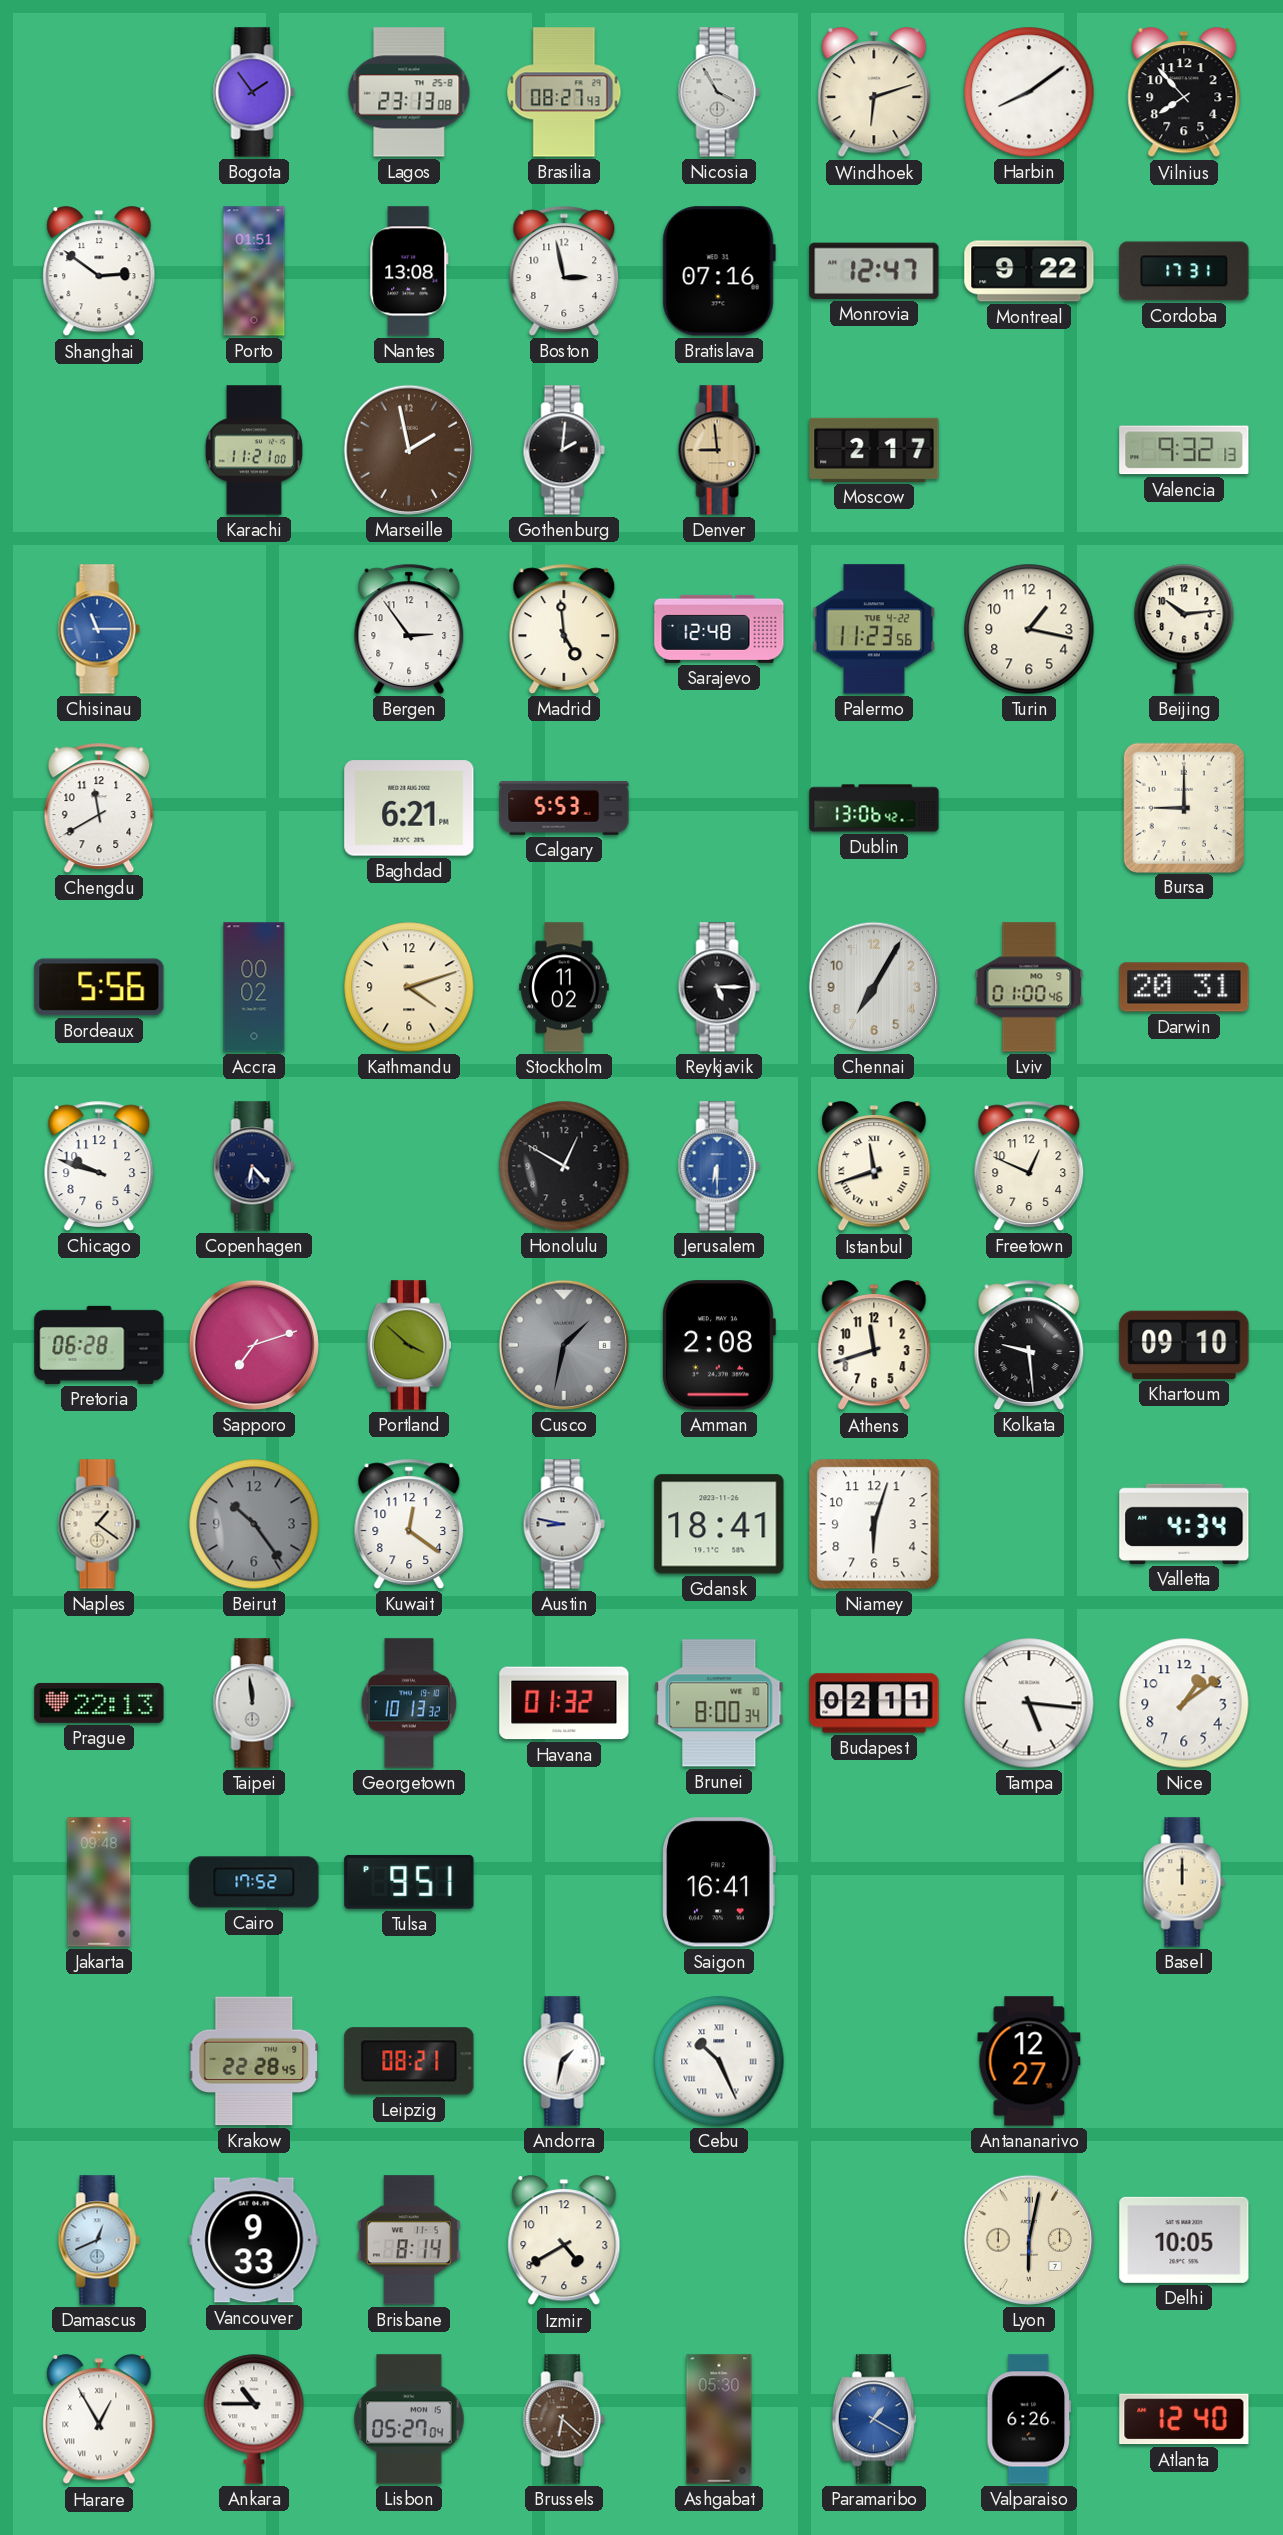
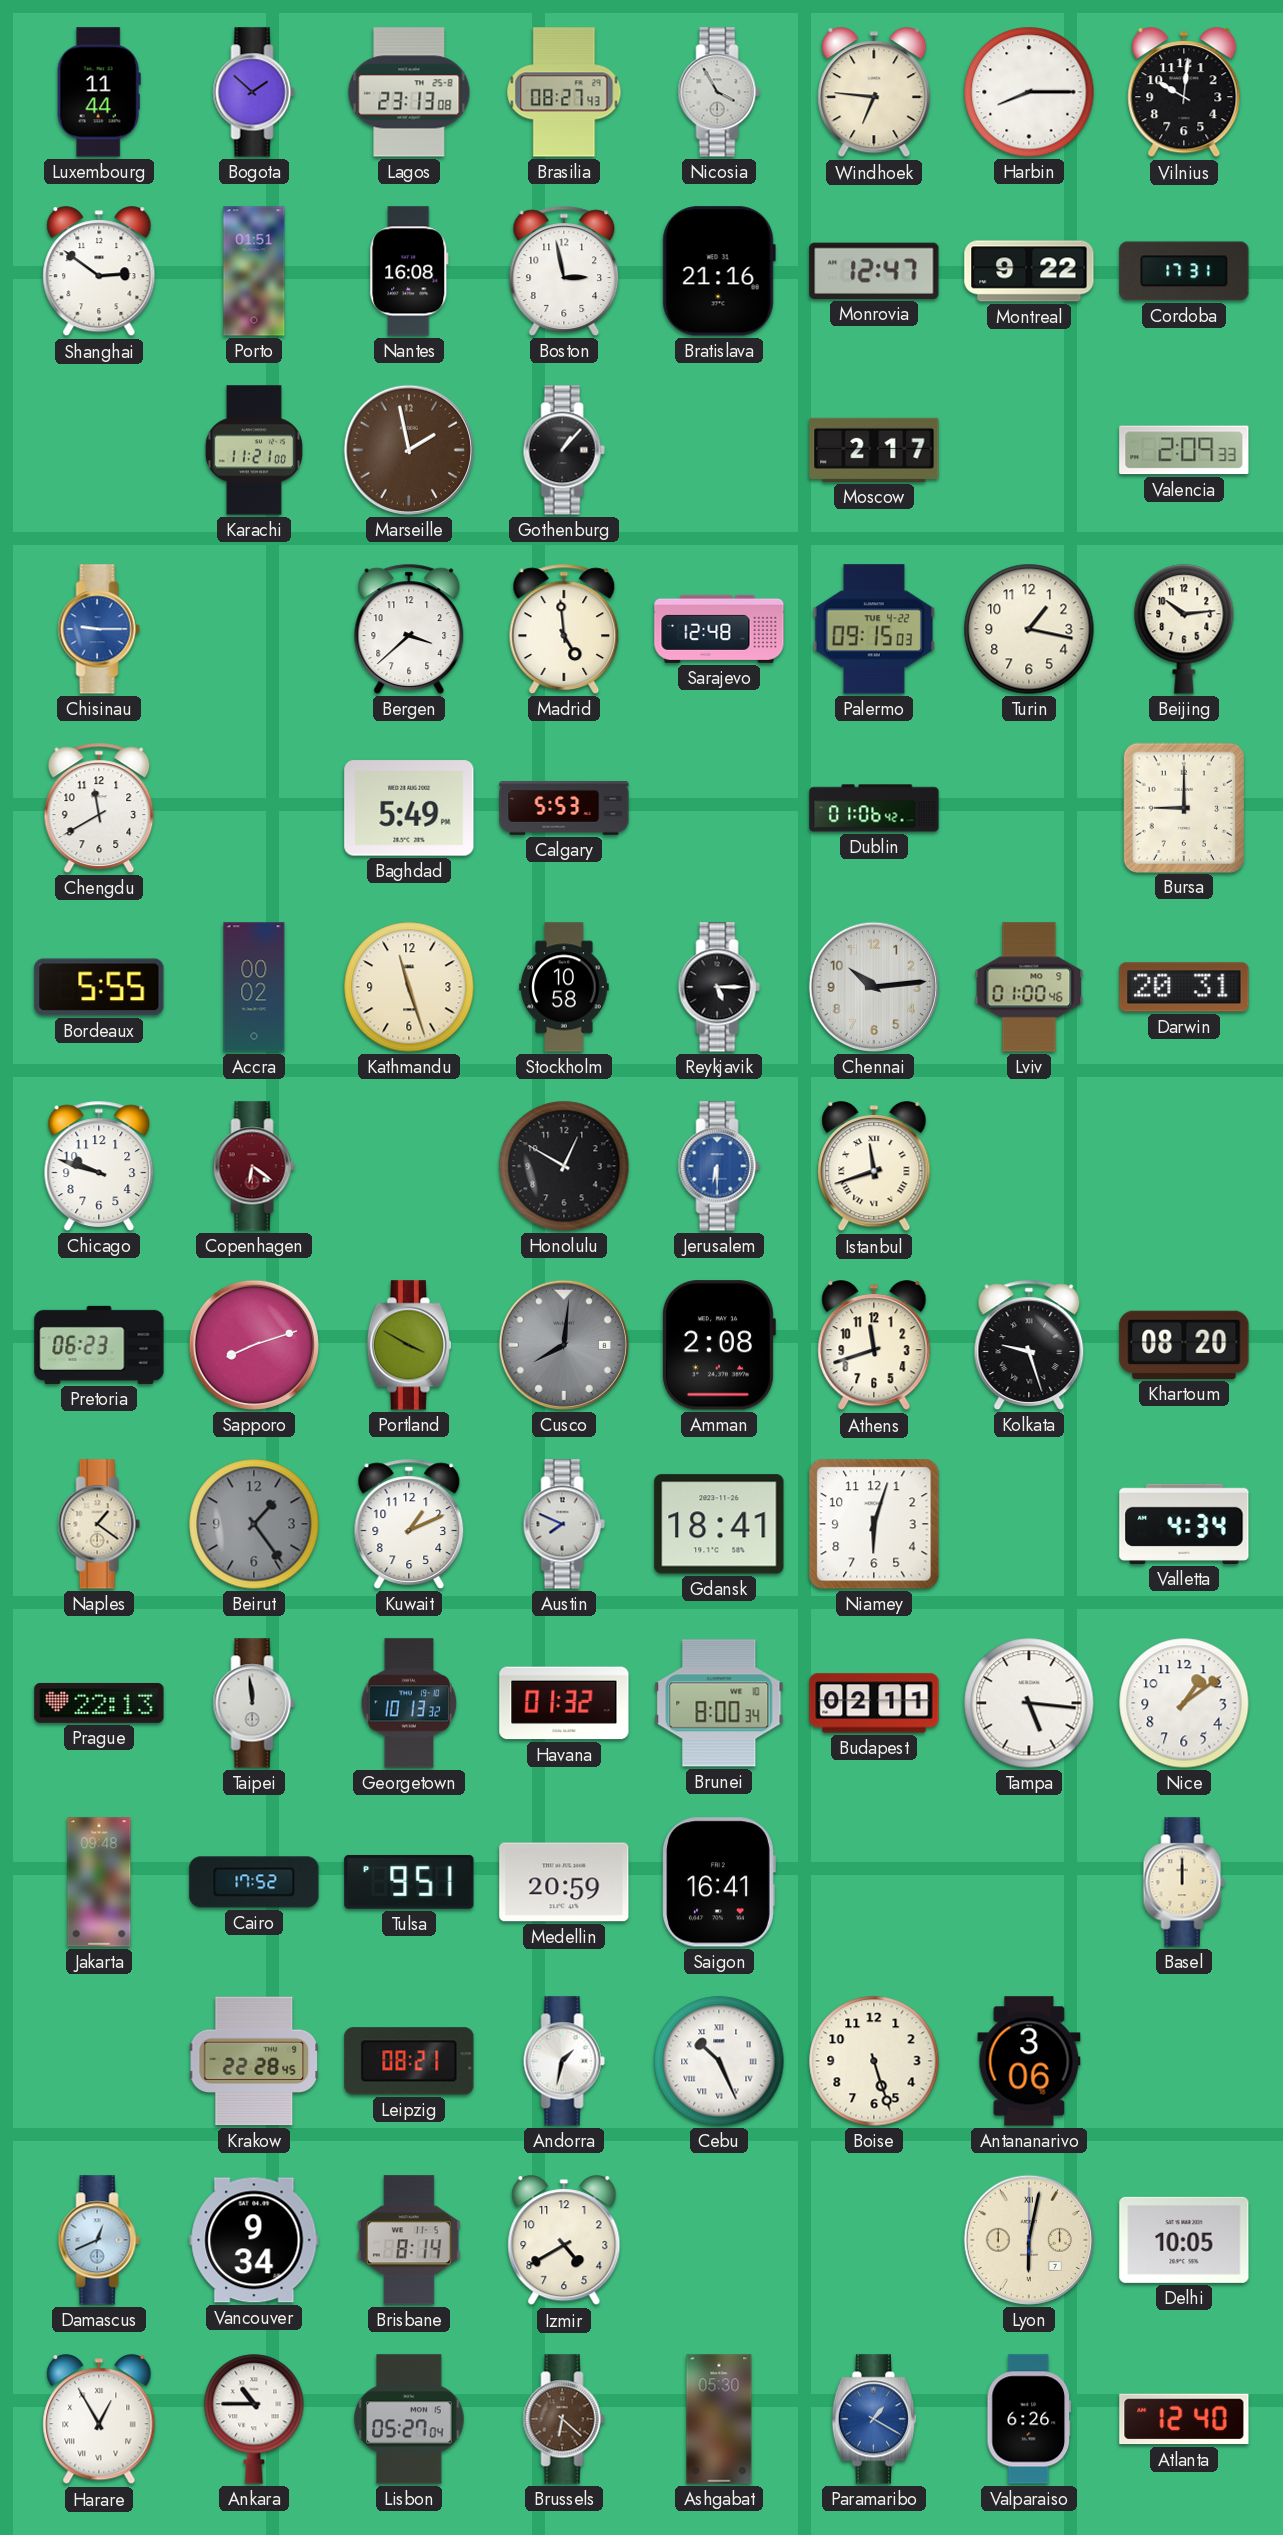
Luxembourg: none -> 11:44
Bogota: 1:54 -> 1:52
Windhoek: 6:12 -> 6:46
Harbin: 8:09 -> 8:15
Vilnius: 7:53 -> 10:01
Nantes: 13:08 -> 16:08
Bratislava: 07:16 -> 21:16
Gothenburg: 2:01 -> 1:07
Denver: 8:59 -> none
Valencia: 9:32 -> 2:09
Chisinau: 11:15 -> 9:15
Bergen: 2:54 -> 3:38
Palermo: 11:23 -> 09:15
Baghdad: 6:21 -> 5:49
Dublin: 13:06 -> 01:06
Bordeaux: 5:56 -> 5:55
Kathmandu: 4:12 -> 11:27
Stockholm: 11:02 -> 10:58
Chennai: 7:05 -> 10:14
Copenhagen: 6:23 -> 6:21
Copenhagen dial: navy -> burgundy
Freetown: 12:49 -> none
Pretoria: 06:28 -> 06:23
Sapporo: 7:12 -> 8:12
Portland: 3:52 -> 3:50
Cusco: 1:32 -> 8:01
Kolkata: 9:29 -> 9:27
Khartoum: 09:10 -> 08:20
Beirut: 10:24 -> 1:24
Kuwait: 12:21 -> 1:11
Austin: 8:47 -> 7:49
Medellin: none -> 20:59
Boise: none -> 5:27
Antananarivo: 12:27 -> 3:06
Vancouver: 9:33 -> 9:34
